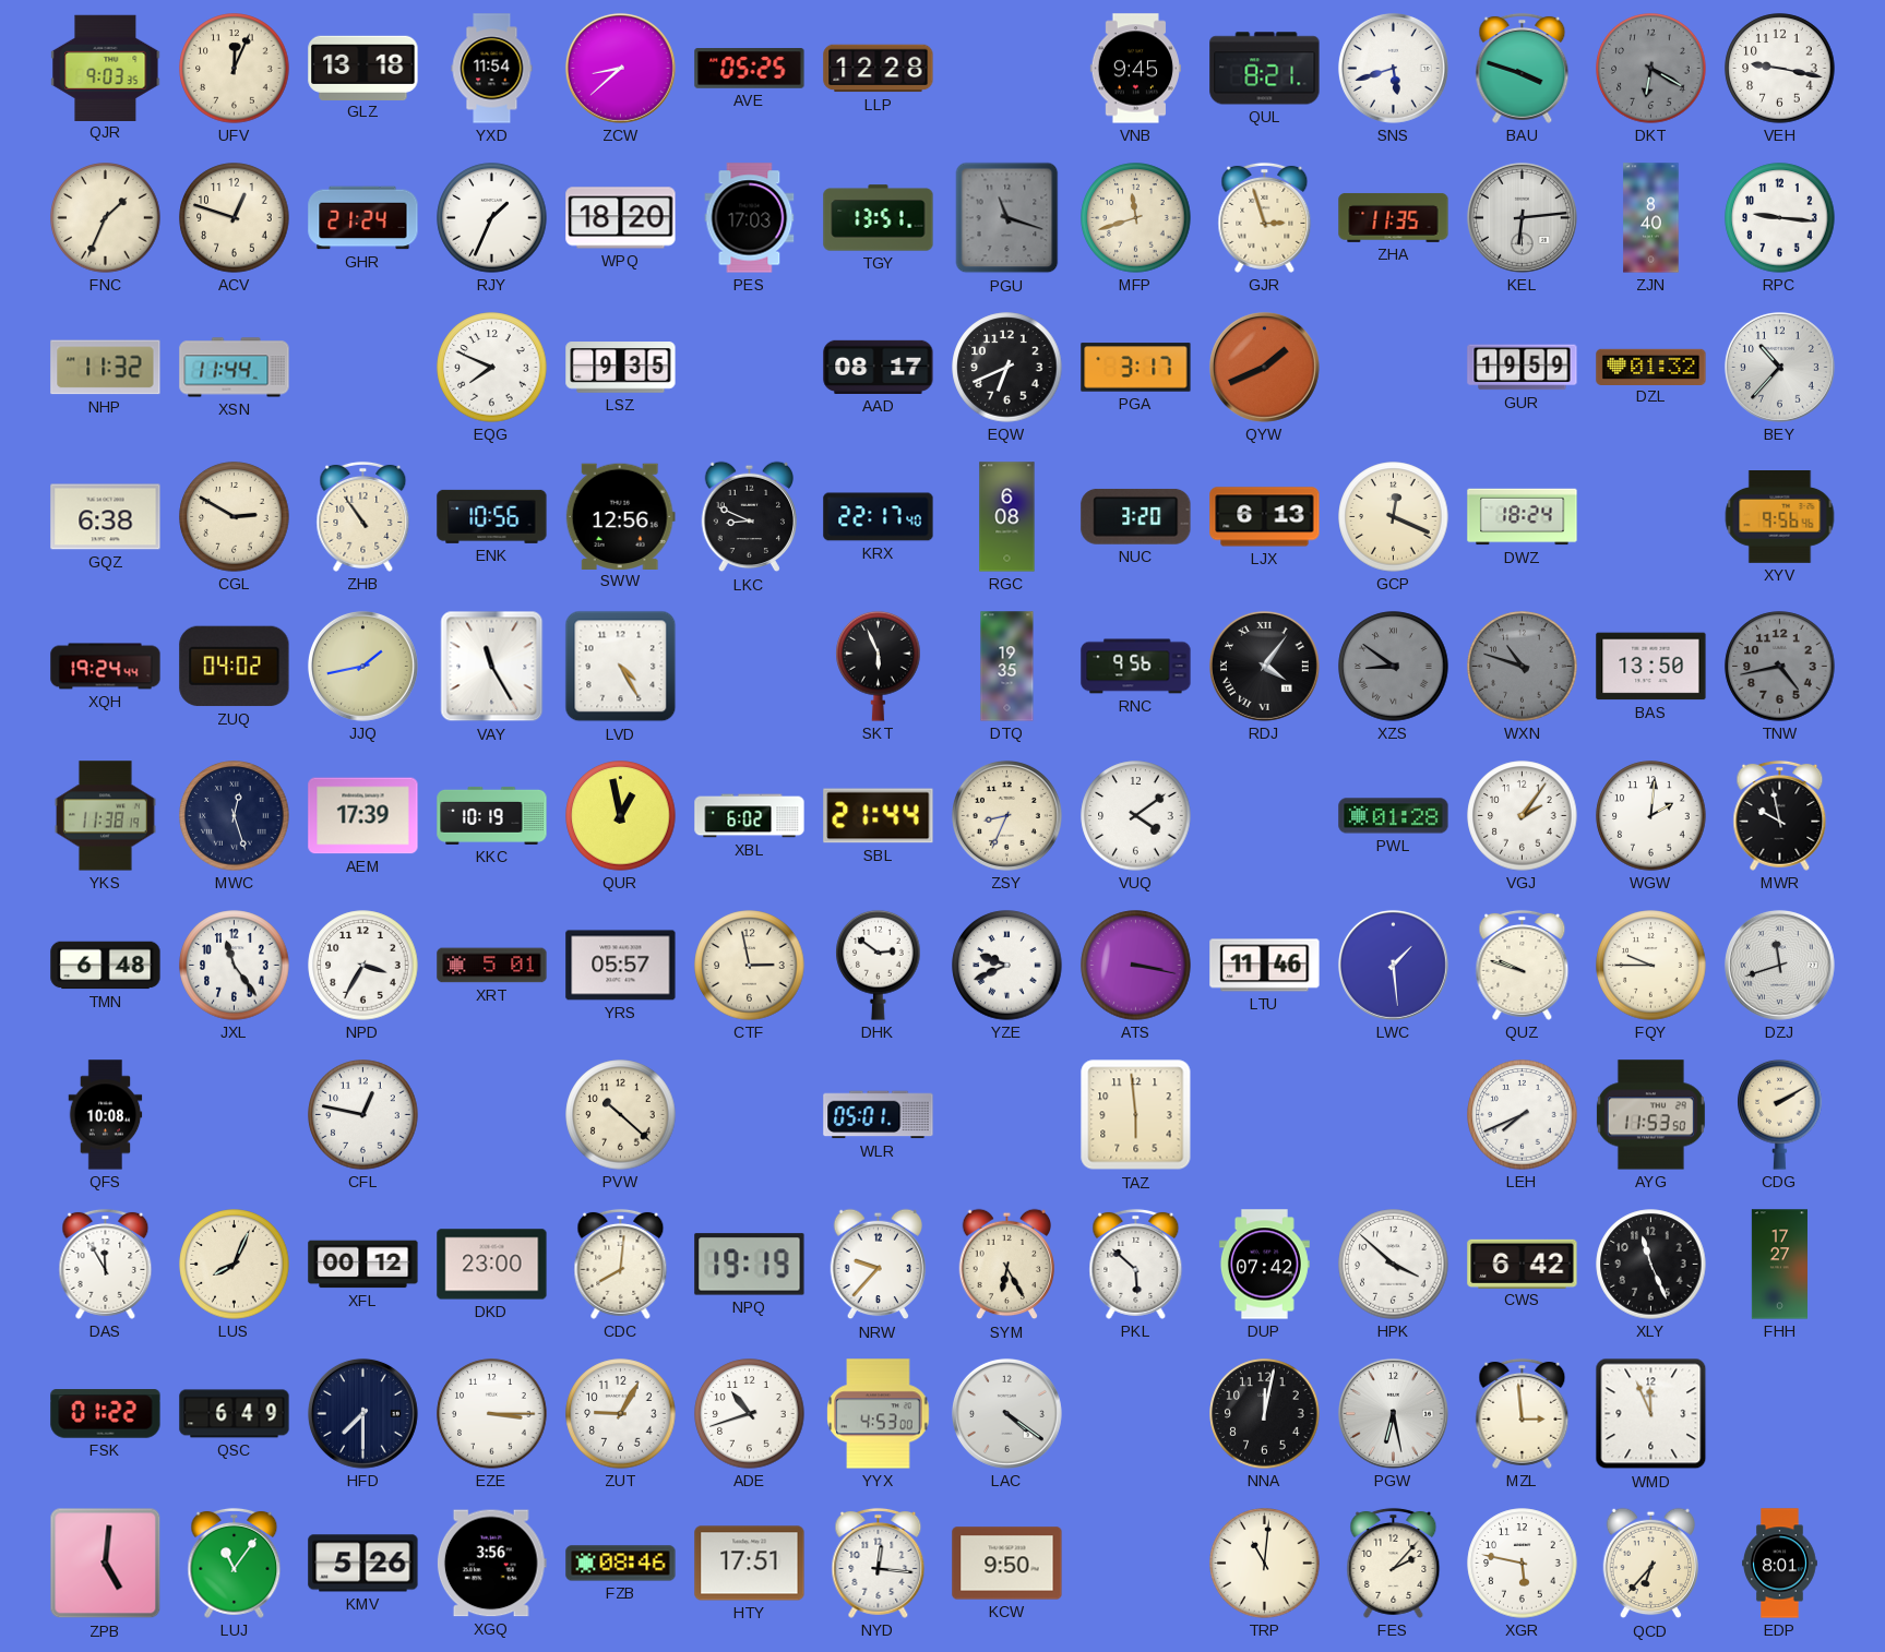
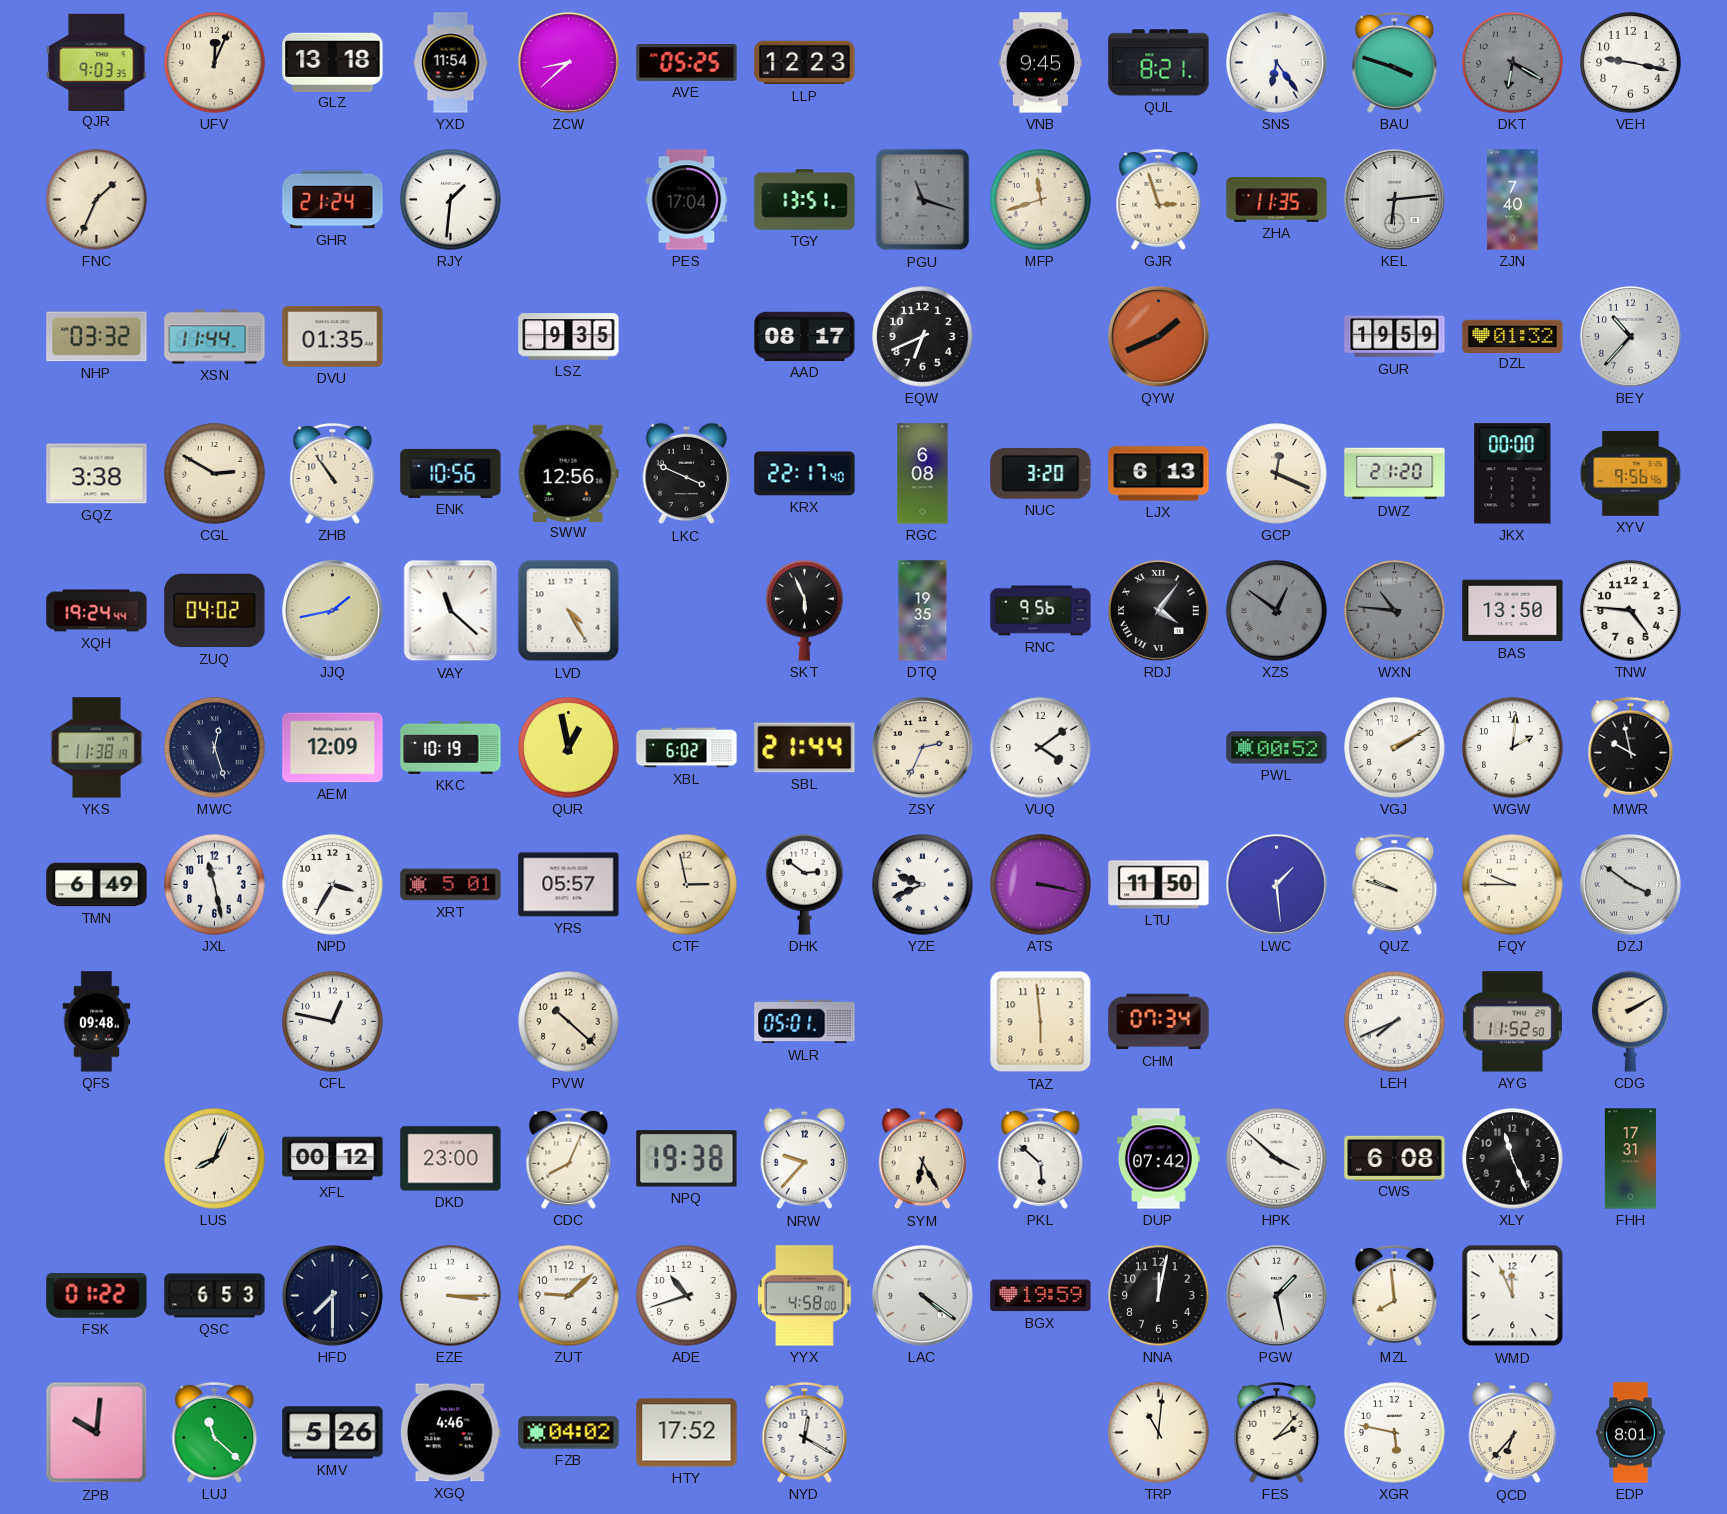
LLP: 12:28 -> 12:23
SNS: 5:42 -> 6:24
ACV: 12:48 -> none
RJY: 1:34 -> 1:31
WPQ: 18:20 -> none
PES: 17:03 -> 17:04
ZJN: 8:40 -> 7:40
RPC: 9:16 -> none
NHP: 11:32 -> 03:32
DVU: none -> 01:35
EQG: 7:49 -> none
PGA: 3:17 -> none
GQZ: 6:38 -> 3:38
LKC: 8:49 -> 3:49
DWZ: 18:24 -> 21:20
JKX: none -> 00:00
VAY: 11:25 -> 11:22
XZS: 8:51 -> 12:51
WXN: 10:48 -> 10:46
TNW: 4:43 -> 4:46
TNW dial: grey -> white
AEM: 17:39 -> 12:09
ZSY: 8:34 -> 2:34
PWL: 01:28 -> 00:52
VGJ: 2:06 -> 2:10
TMN: 6:48 -> 6:49
JXL: 11:24 -> 11:28
LTU: 11:46 -> 11:50
DZJ: 11:42 -> 3:51
QFS: 10:08 -> 09:48
CHM: none -> 07:34
AYG: 11:53 -> 11:52
DAS: 11:55 -> none
CDC: 8:01 -> 8:04
NPQ: 19:19 -> 19:38
CWS: 6:42 -> 6:08
FHH: 17:27 -> 17:31
QSC: 6:49 -> 6:53
ZUT: 9:05 -> 9:08
YYX: 4:53 -> 4:58
BGX: none -> 19:59
PGW: 6:28 -> 1:28
MZL: 2:59 -> 7:59
ZPB: 5:01 -> 10:01
LUJ: 11:06 -> 11:22
XGQ: 3:56 -> 4:46
FZB: 08:46 -> 04:02
HTY: 17:51 -> 17:52
NYD: 12:16 -> 12:20
KCW: 9:50 -> none
